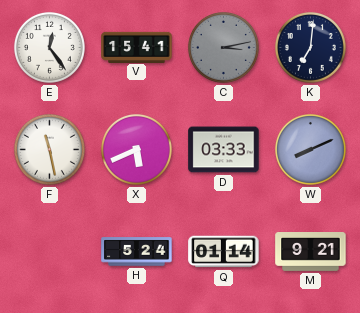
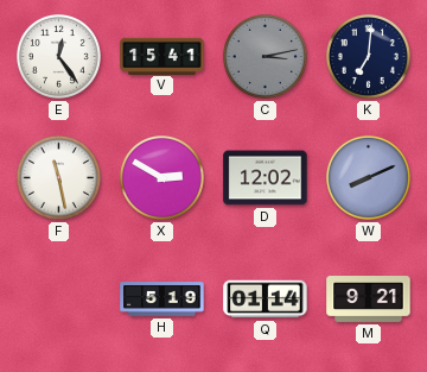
X: 5:41 -> 2:50
D: 03:33 -> 12:02
H: 5:24 -> 5:19
